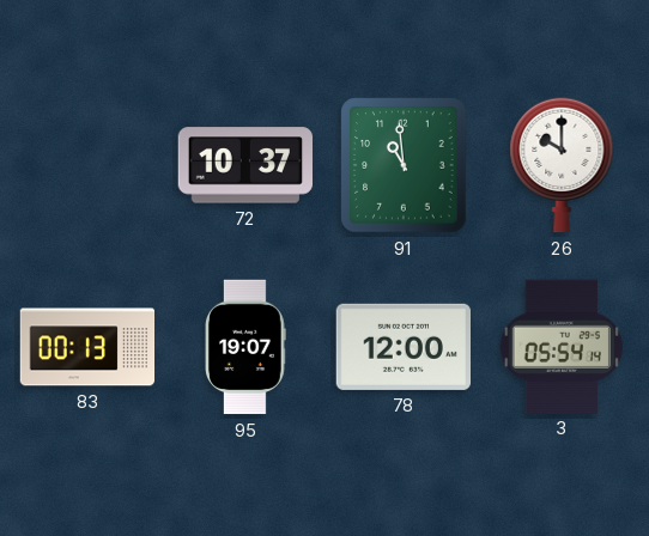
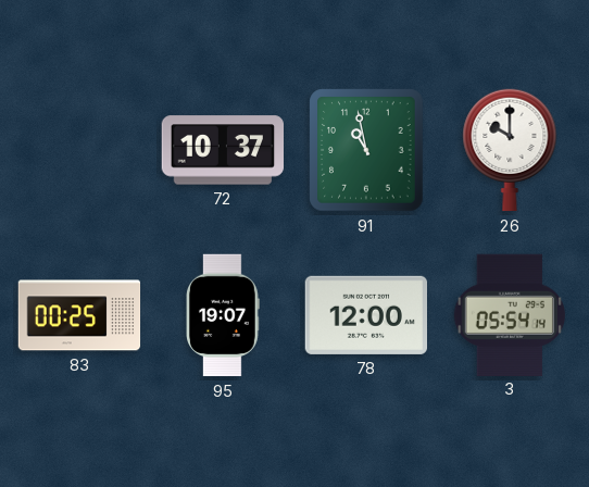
91: 10:59 -> 10:58
83: 00:13 -> 00:25
